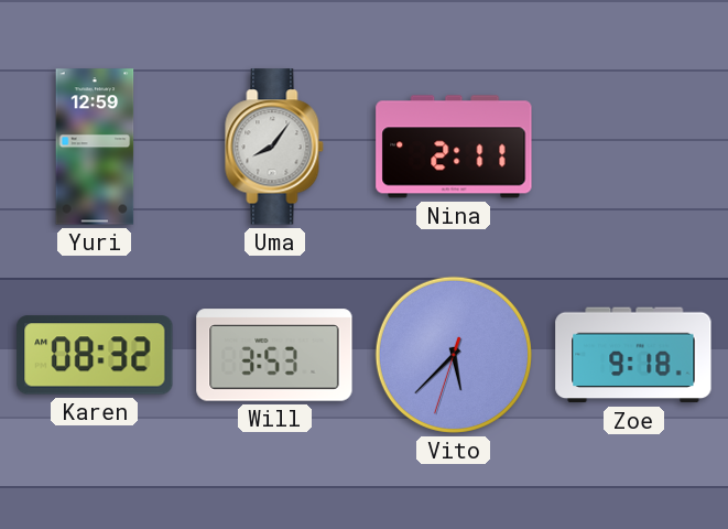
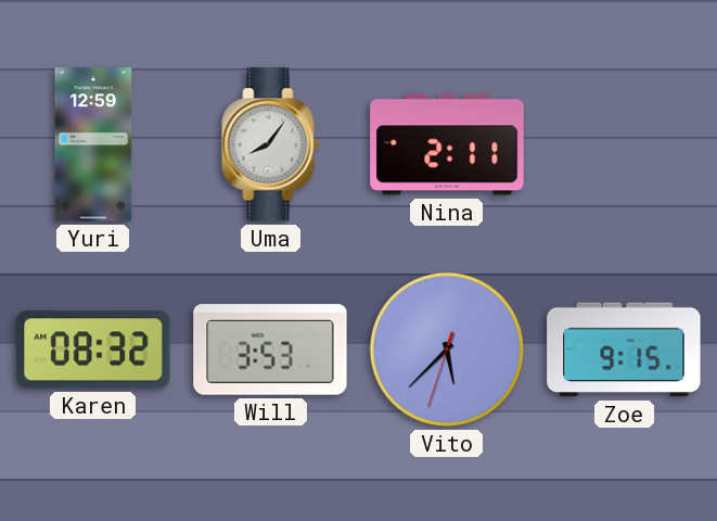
Zoe: 9:18 -> 9:15
